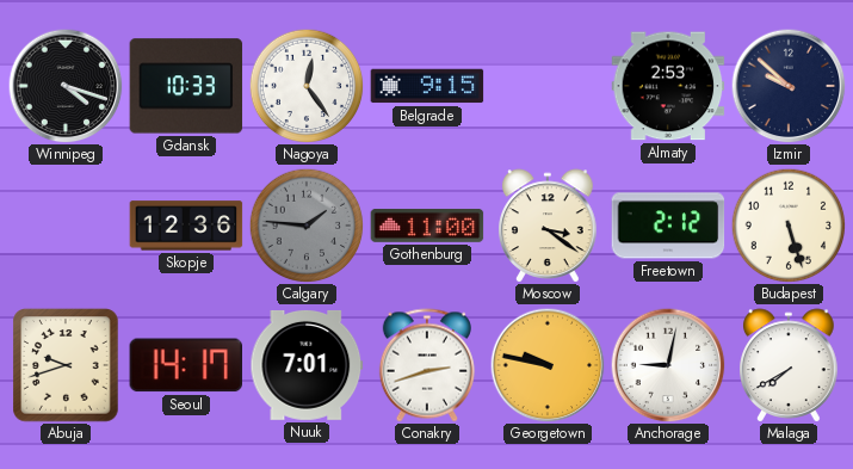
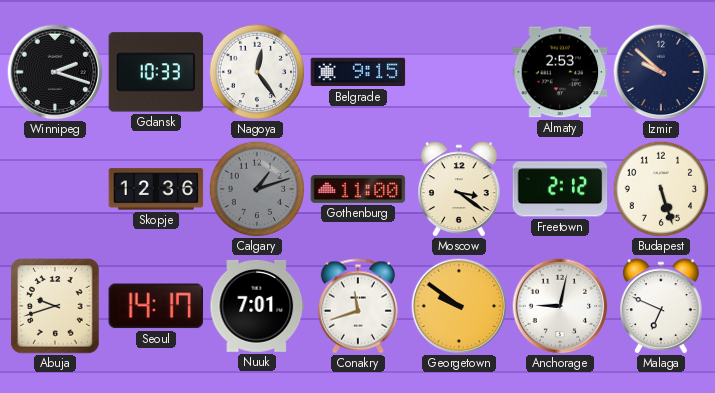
Winnipeg: 4:18 -> 2:18
Calgary: 1:46 -> 1:12
Conakry: 2:42 -> 11:42
Georgetown: 9:47 -> 9:51
Malaga: 7:40 -> 6:49
